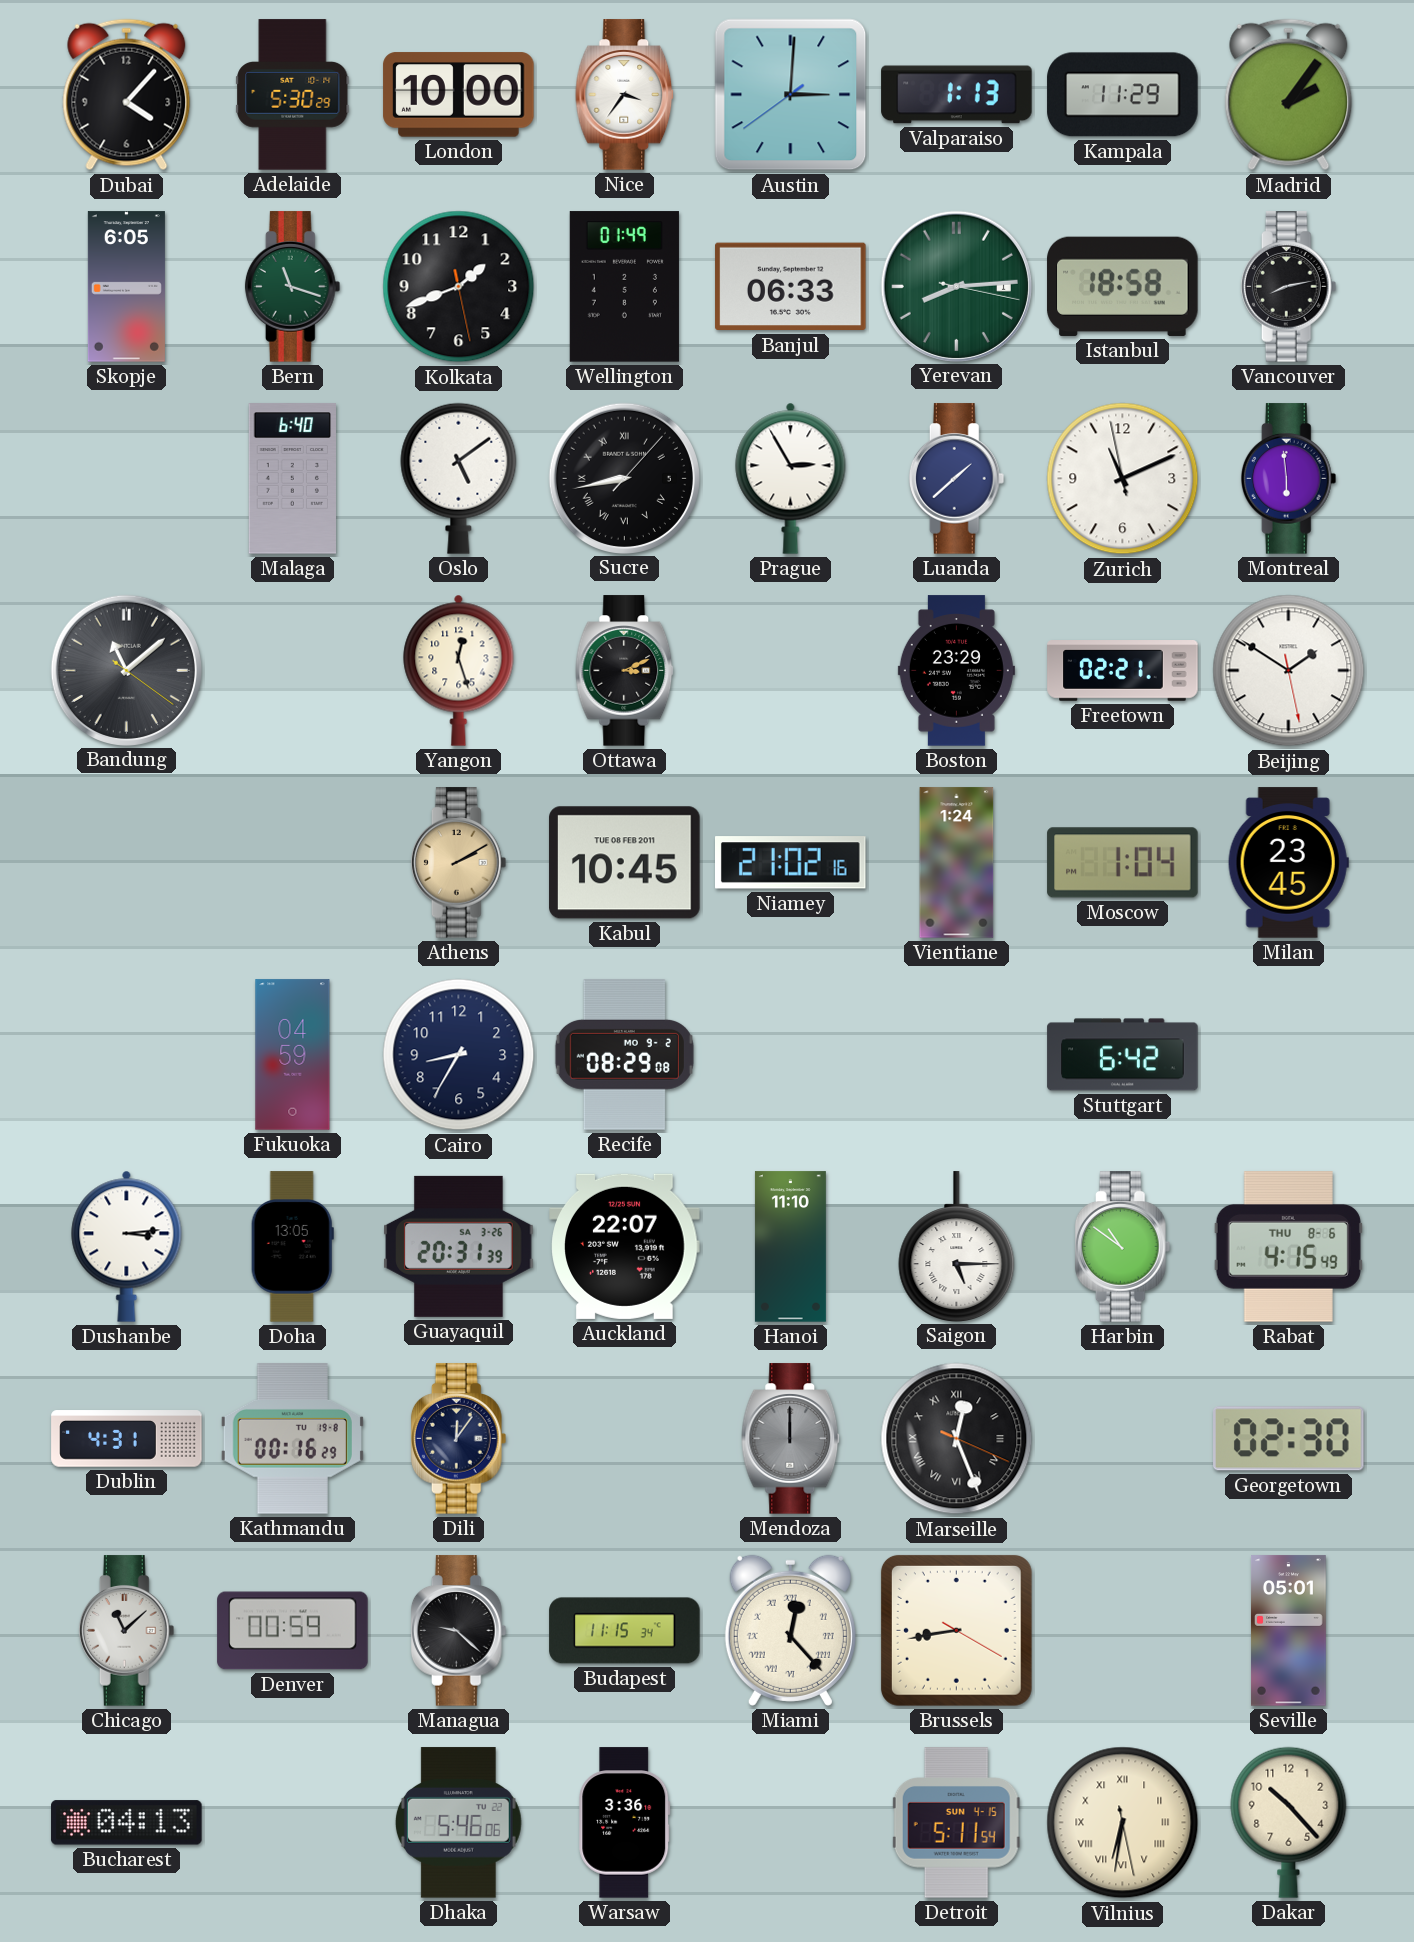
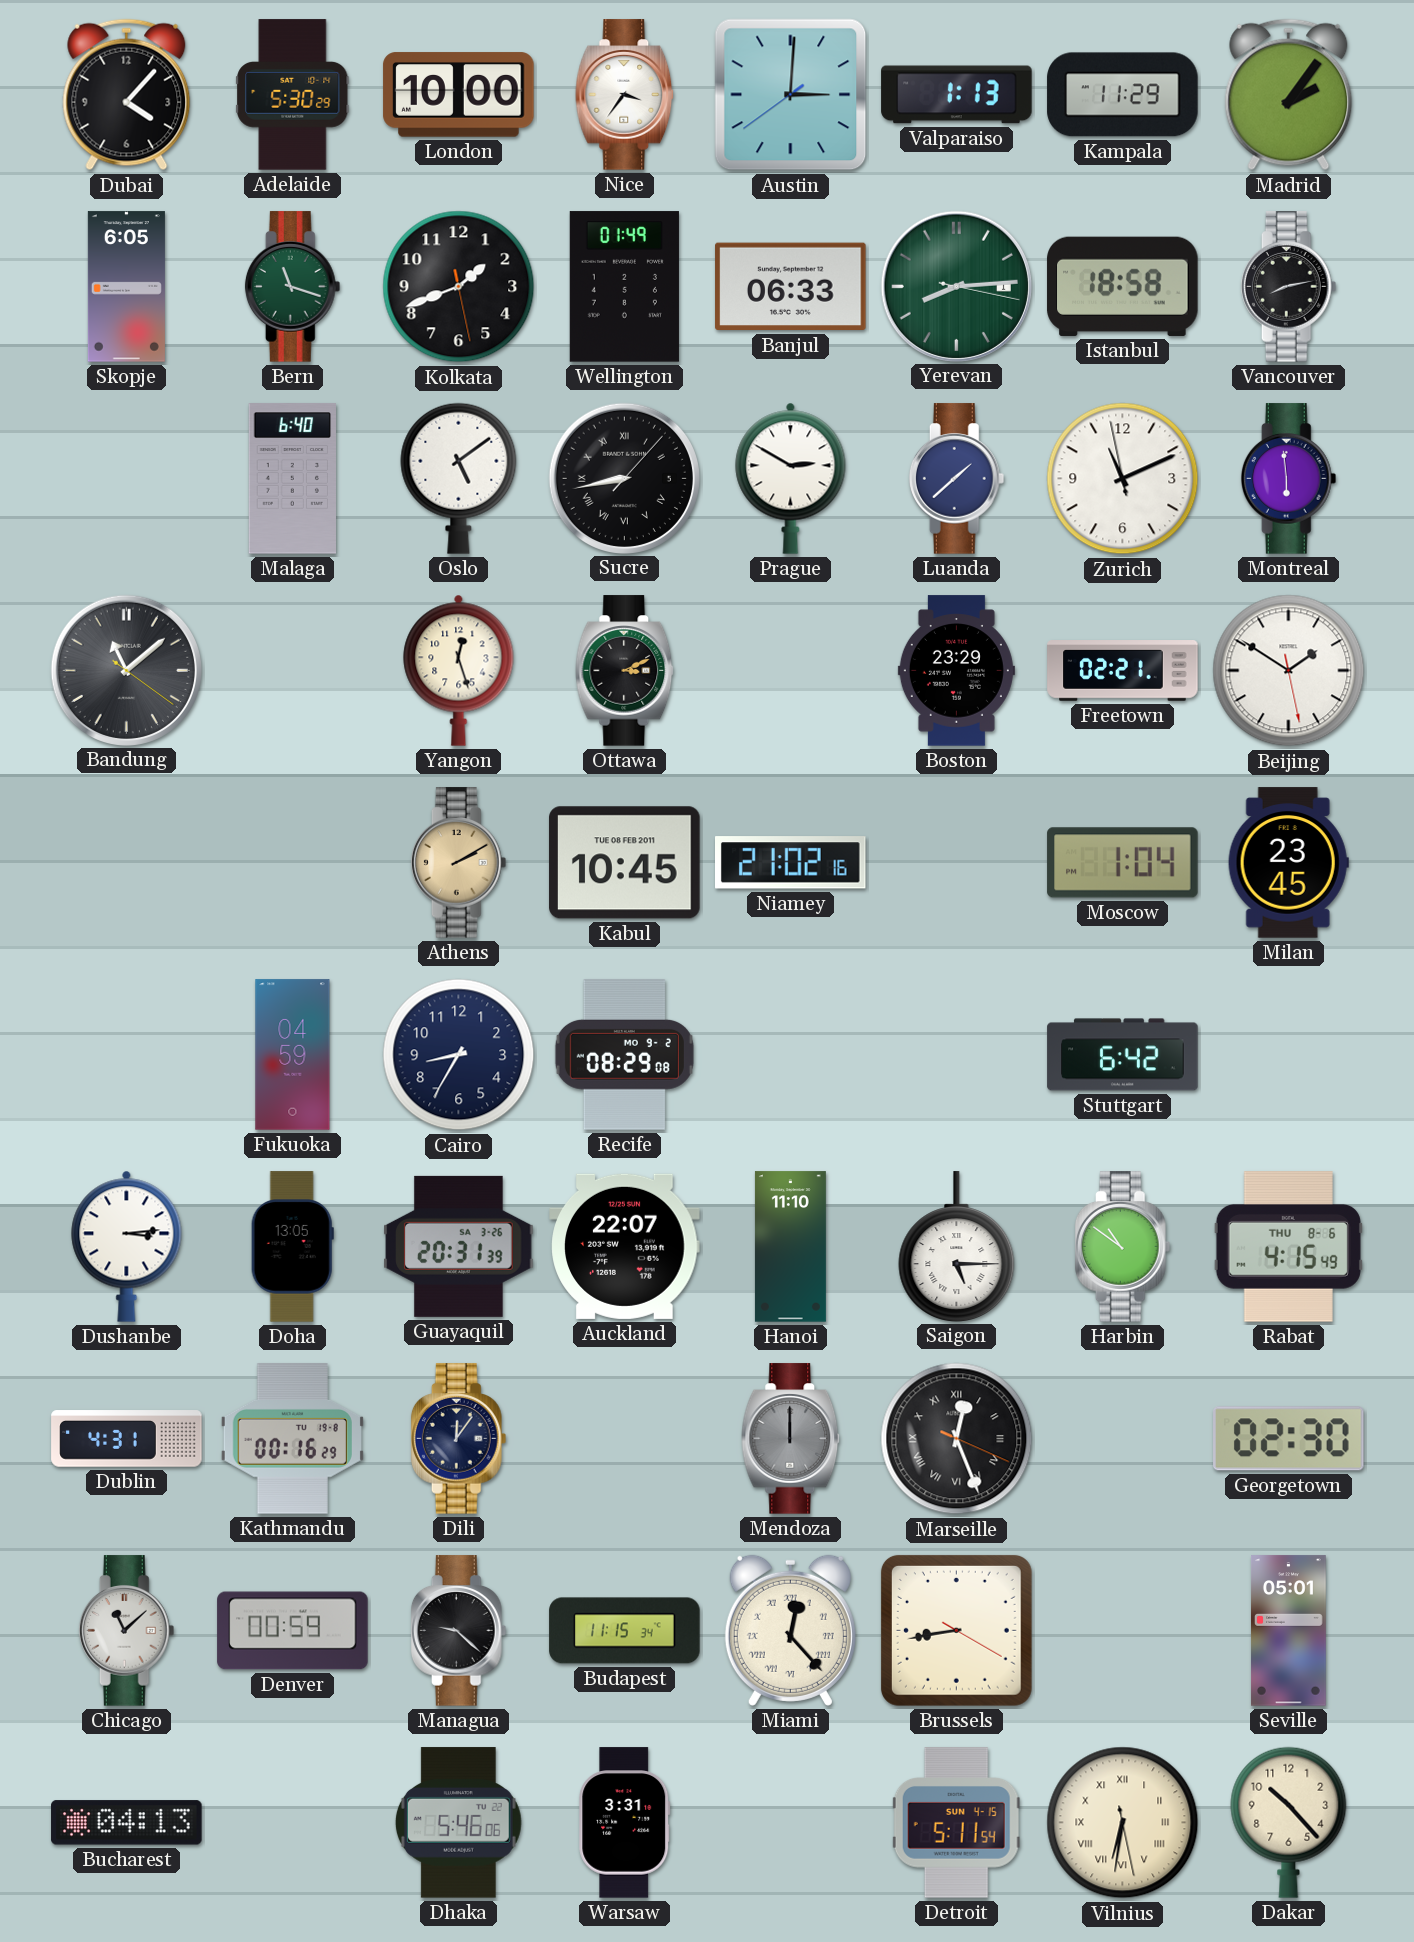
Prague: 2:55 -> 2:50
Vientiane: 1:24 -> none
Warsaw: 3:36 -> 3:31
